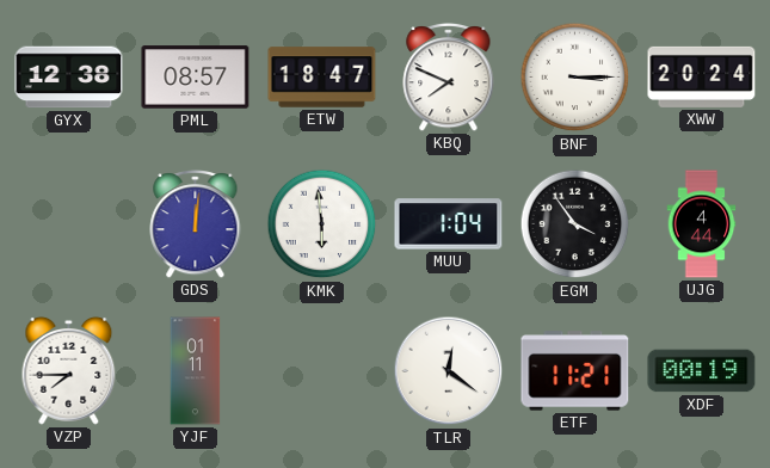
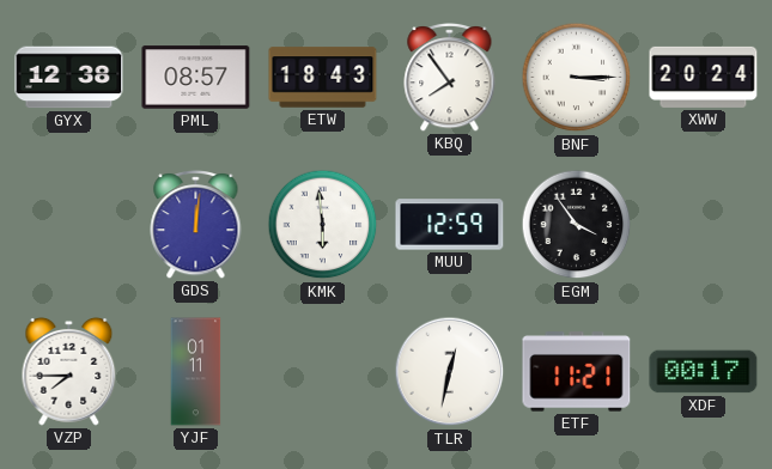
ETW: 18:47 -> 18:43
KBQ: 7:49 -> 7:54
MUU: 1:04 -> 12:59
UJG: 4:44 -> none
TLR: 12:21 -> 12:32
XDF: 00:19 -> 00:17
